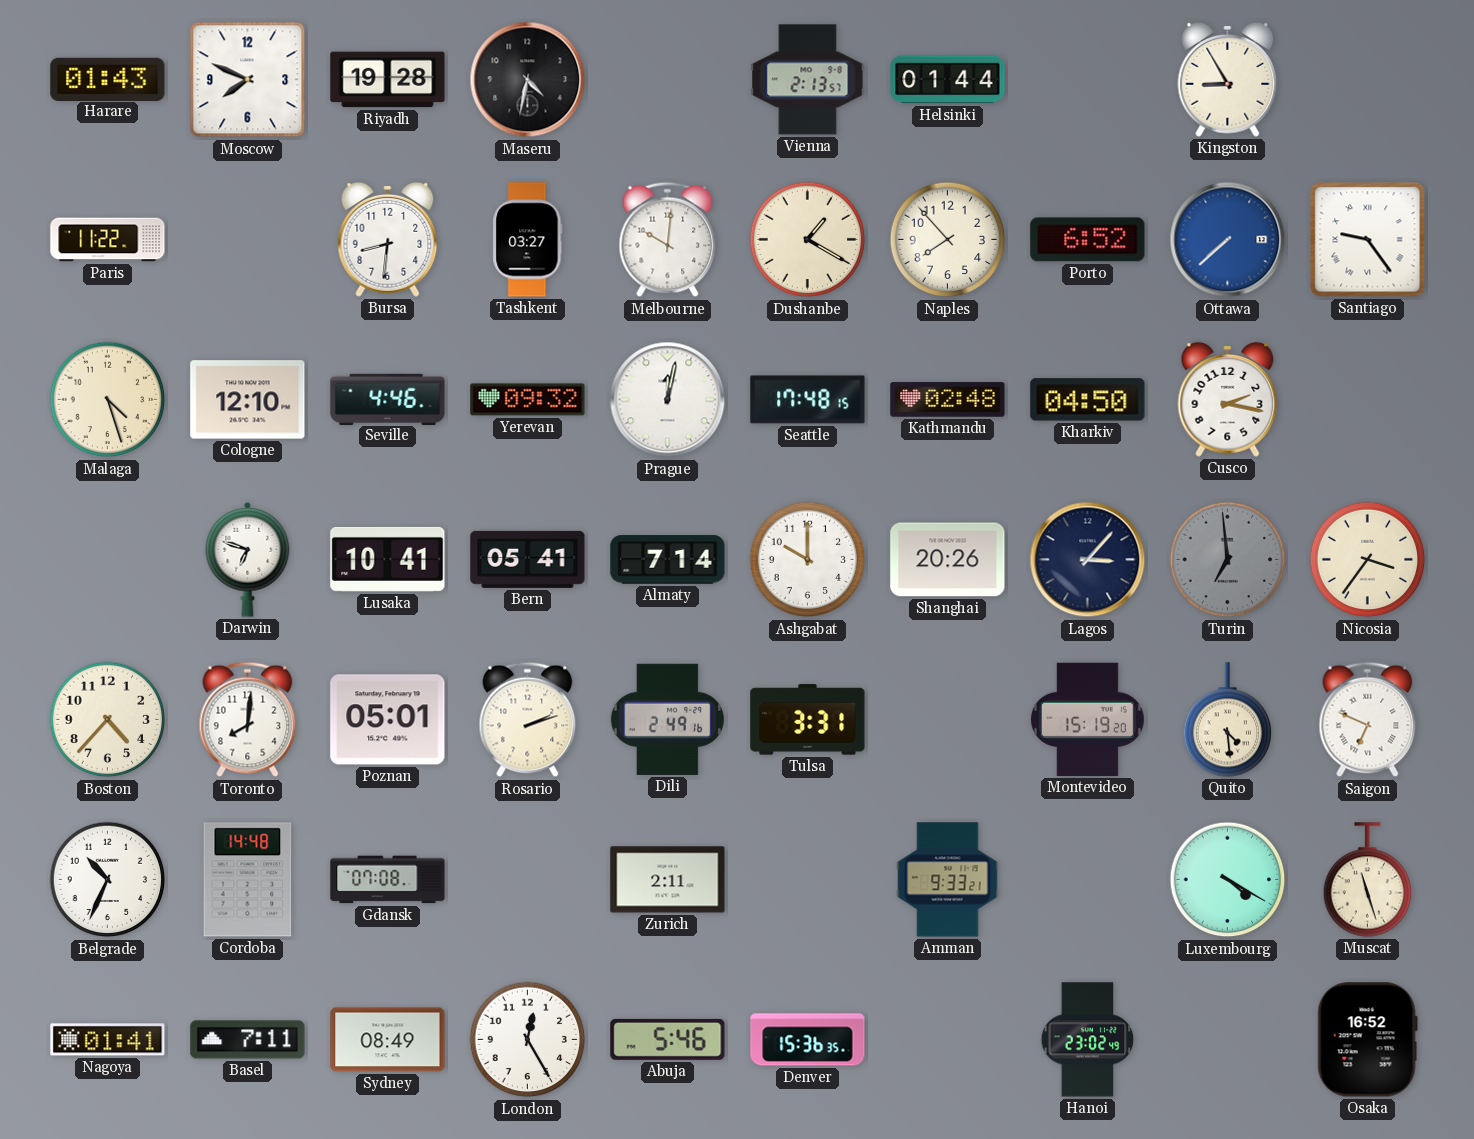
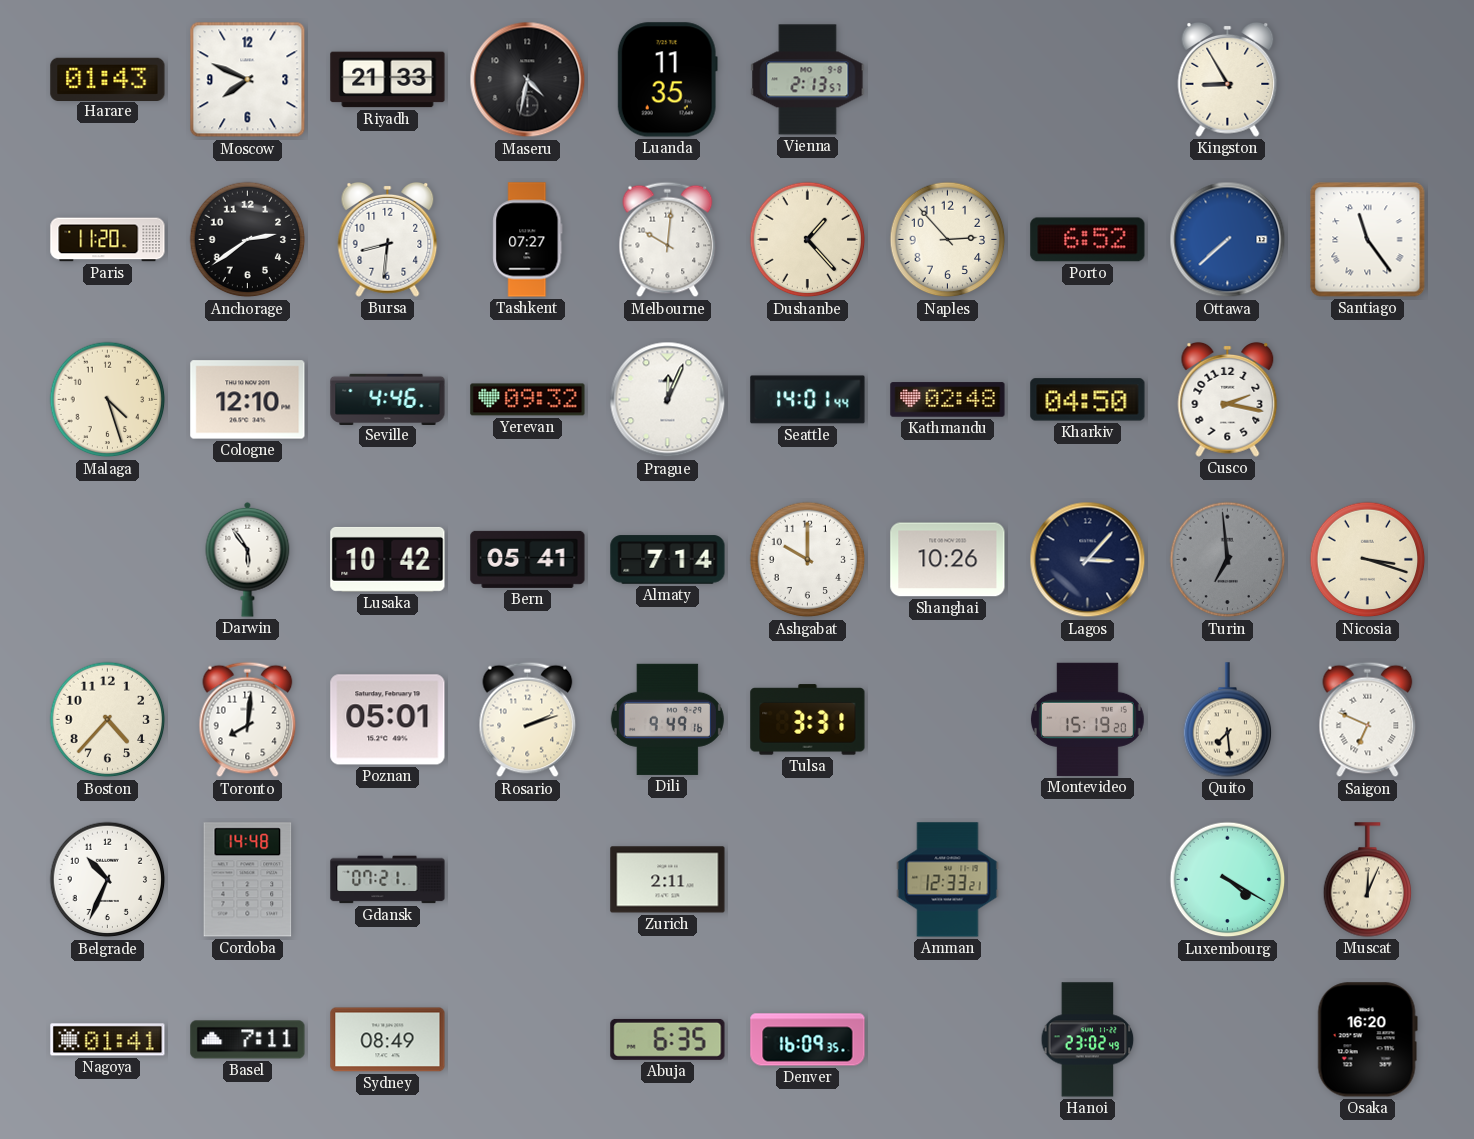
Riyadh: 19:28 -> 21:33
Luanda: none -> 11:35
Helsinki: 01:44 -> none
Paris: 11:22 -> 11:20
Anchorage: none -> 2:39
Tashkent: 03:27 -> 07:27
Dushanbe: 1:20 -> 1:23
Naples: 7:53 -> 2:53
Santiago: 9:24 -> 11:24
Prague: 12:02 -> 12:04
Seattle: 17:48 -> 14:01
Darwin: 6:48 -> 5:54
Lusaka: 10:41 -> 10:42
Shanghai: 20:26 -> 10:26
Nicosia: 3:36 -> 3:18
Dili: 2:49 -> 9:49
Quito: 4:29 -> 7:29
Gdansk: 07:08 -> 07:21
Amman: 9:33 -> 12:33
Muscat: 11:27 -> 12:04
London: 12:25 -> none
Abuja: 5:46 -> 6:35
Denver: 15:36 -> 16:09
Osaka: 16:52 -> 16:20
